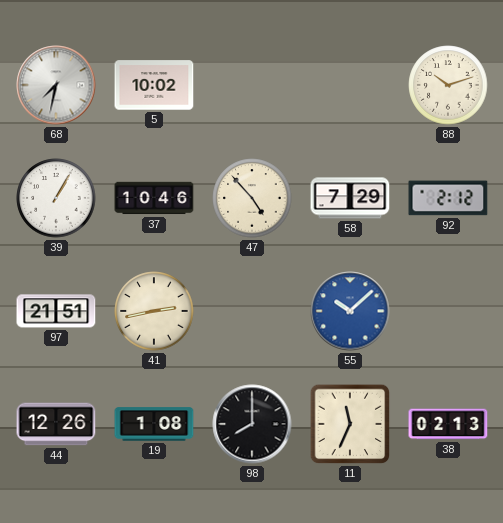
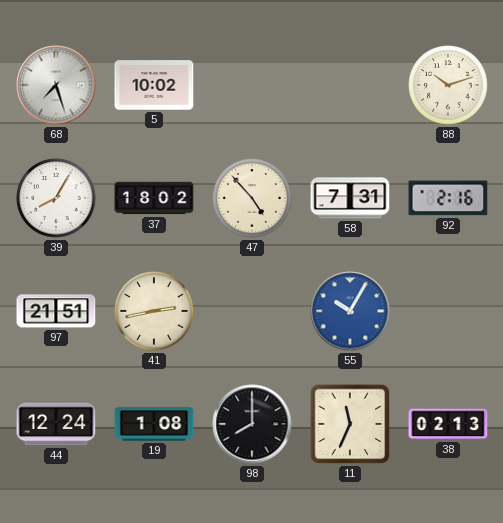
68: 7:32 -> 7:27
39: 1:05 -> 8:05
37: 10:46 -> 18:02
58: 7:29 -> 7:31
92: 2:12 -> 2:16
55: 10:08 -> 10:05
44: 12:26 -> 12:24
